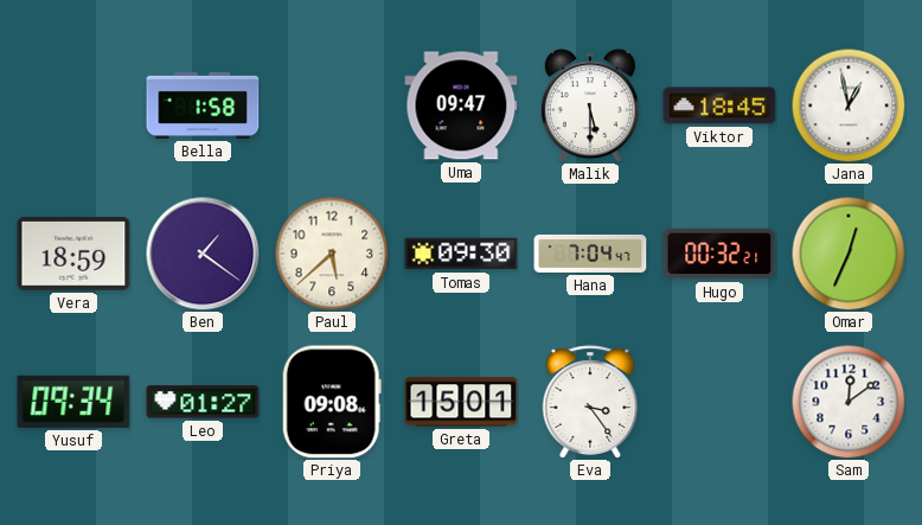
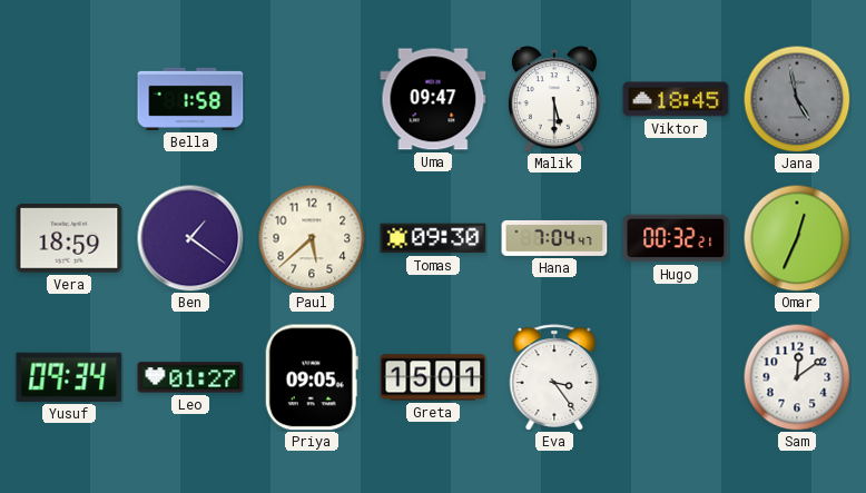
Jana: 12:58 -> 4:58
Jana dial: white -> grey
Priya: 09:08 -> 09:05
